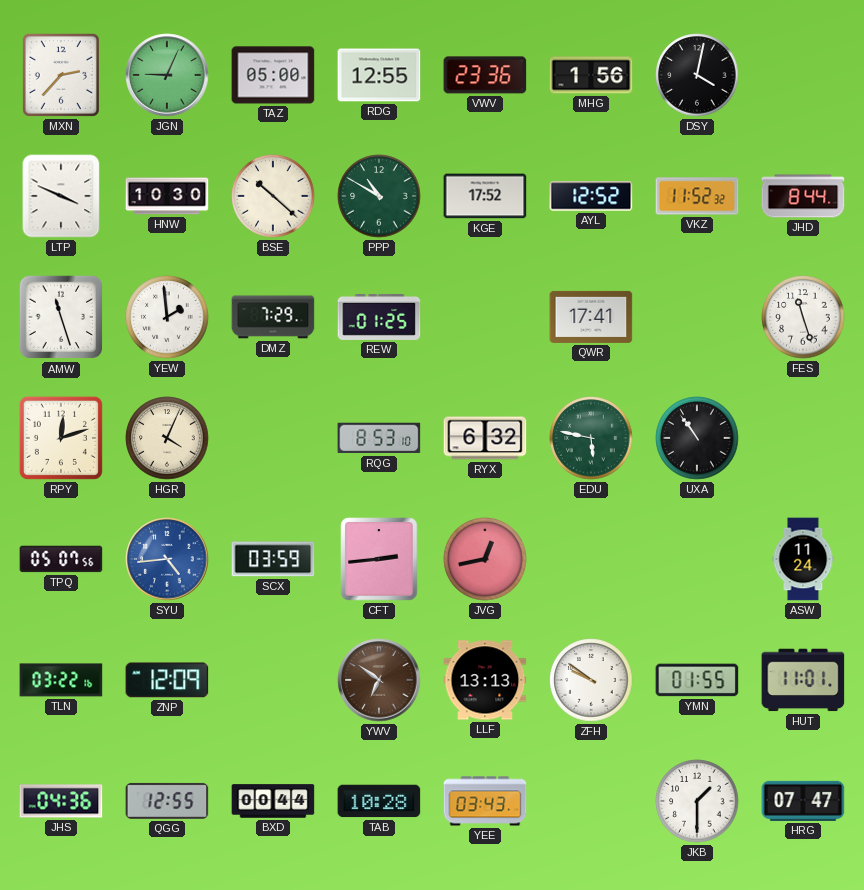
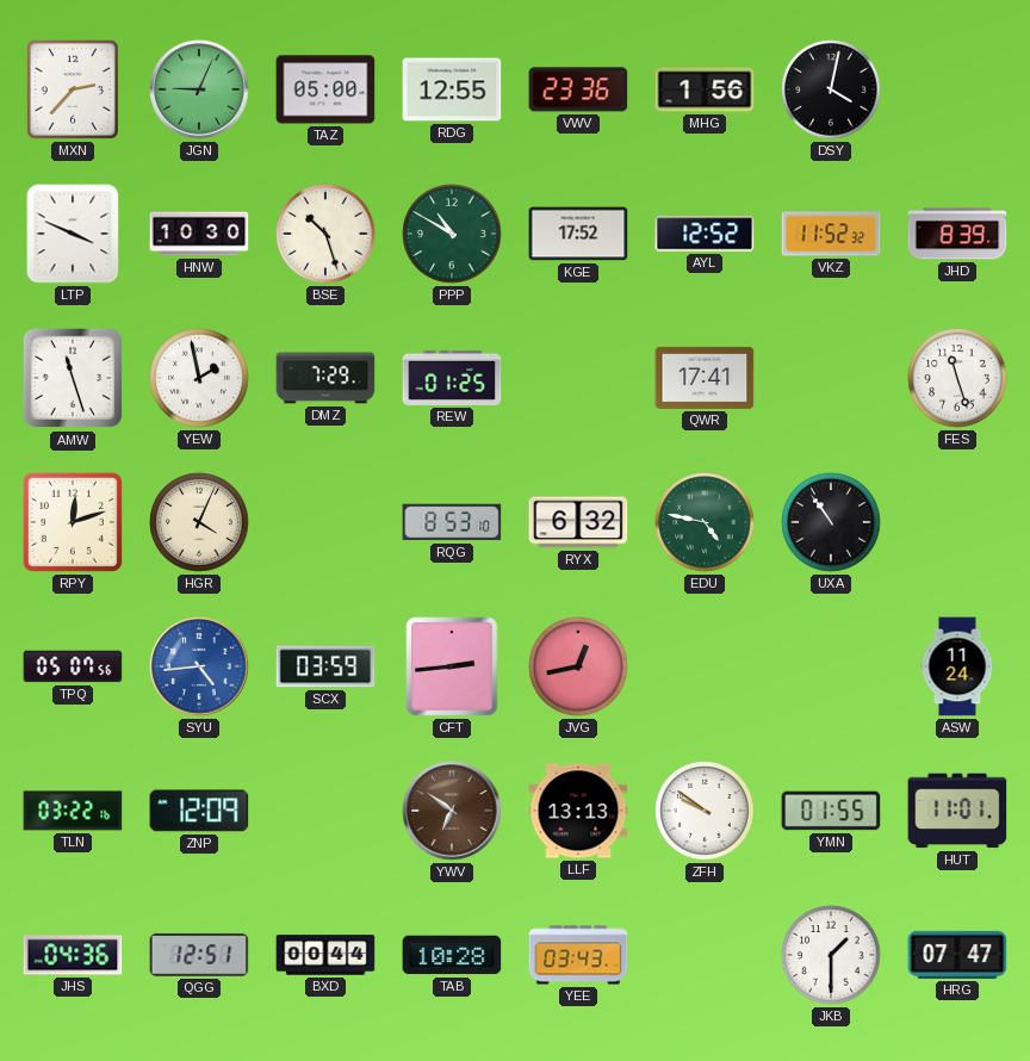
BSE: 10:22 -> 10:27
JHD: 8:44 -> 8:39
YEW: 1:59 -> 1:58
EDU: 5:47 -> 4:47
QGG: 12:55 -> 12:51
